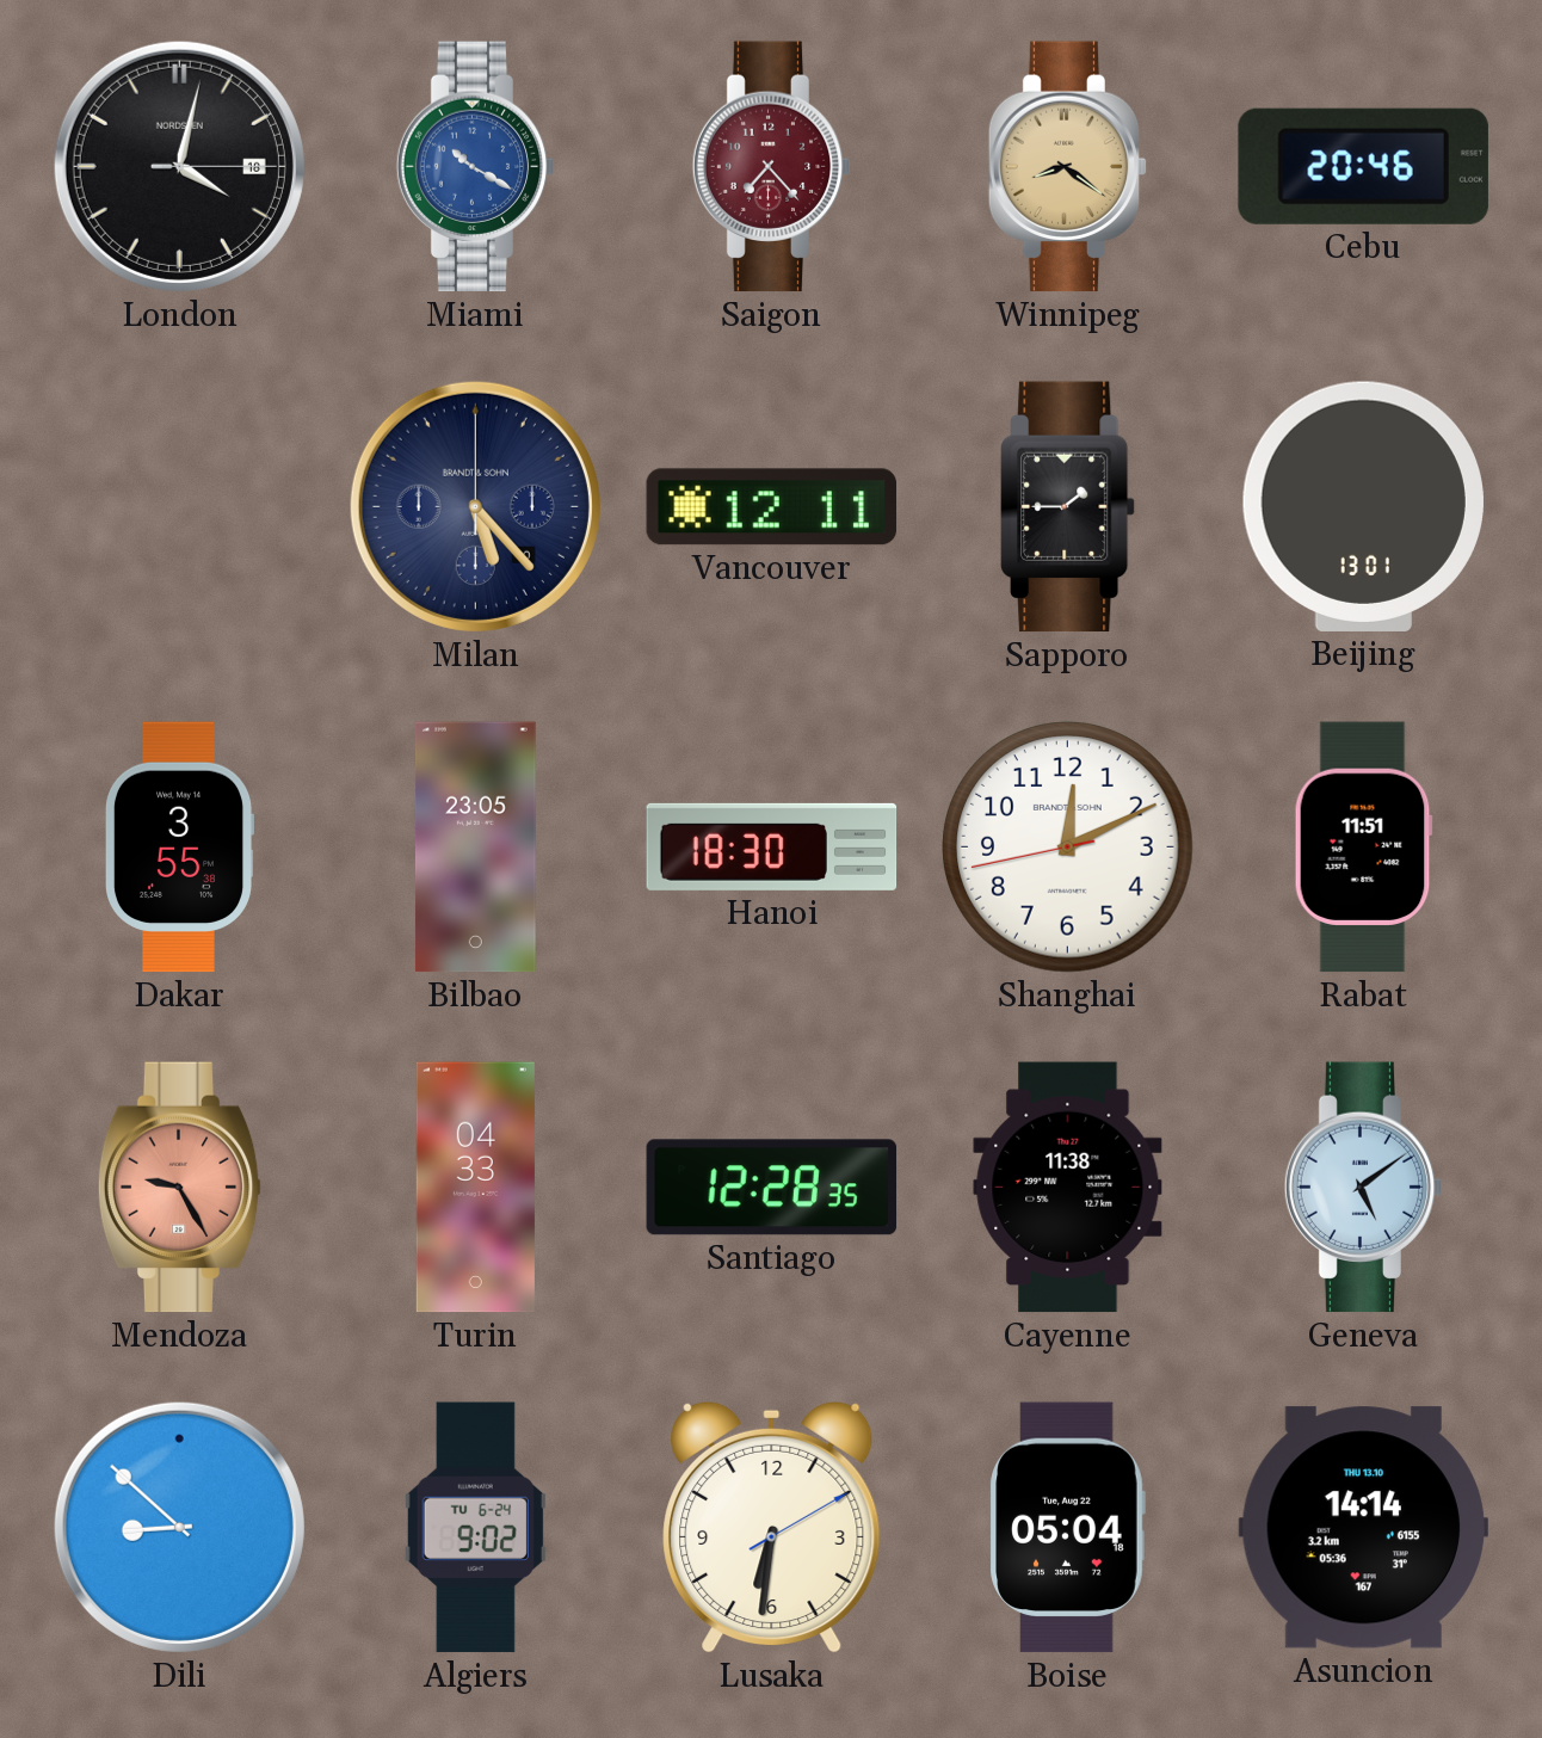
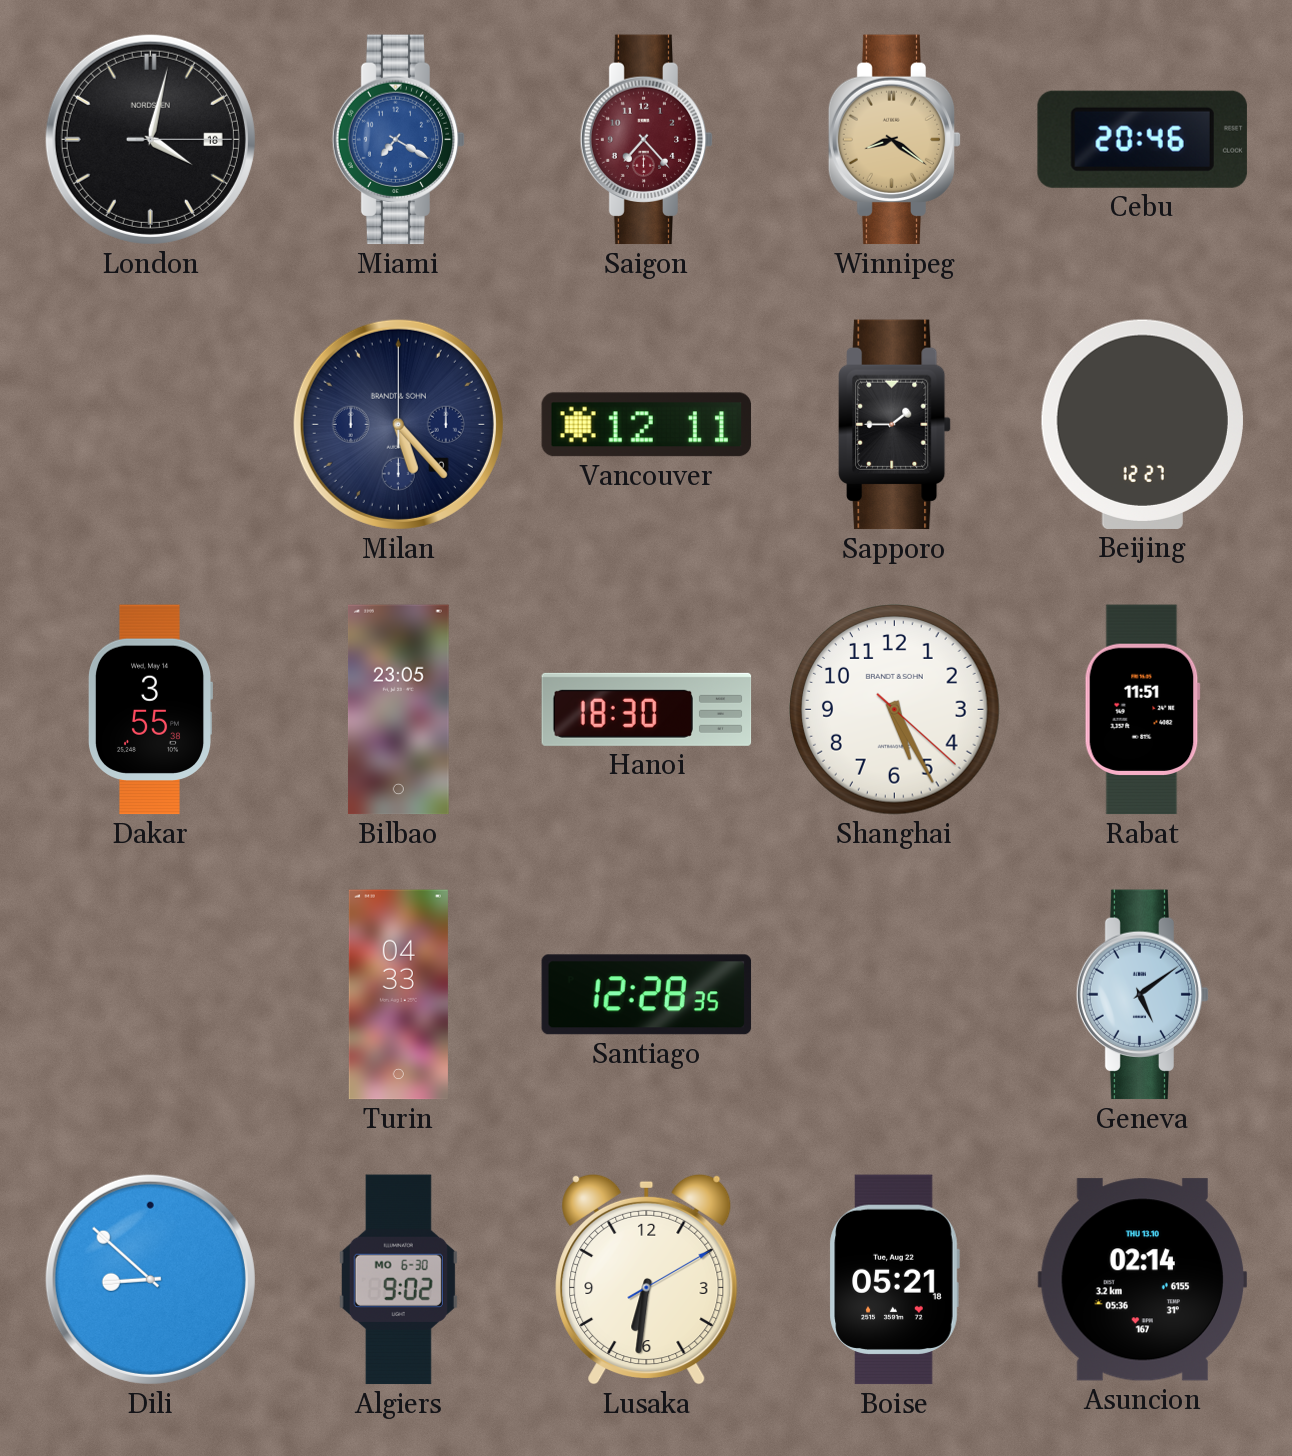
Miami: 10:20 -> 7:20
Beijing: 13:01 -> 12:27
Shanghai: 12:10 -> 5:25
Mendoza: 9:25 -> none
Cayenne: 11:38 -> none
Algiers date: TU 6-24 -> MO 6-30
Boise: 05:04 -> 05:21
Asuncion: 14:14 -> 02:14
